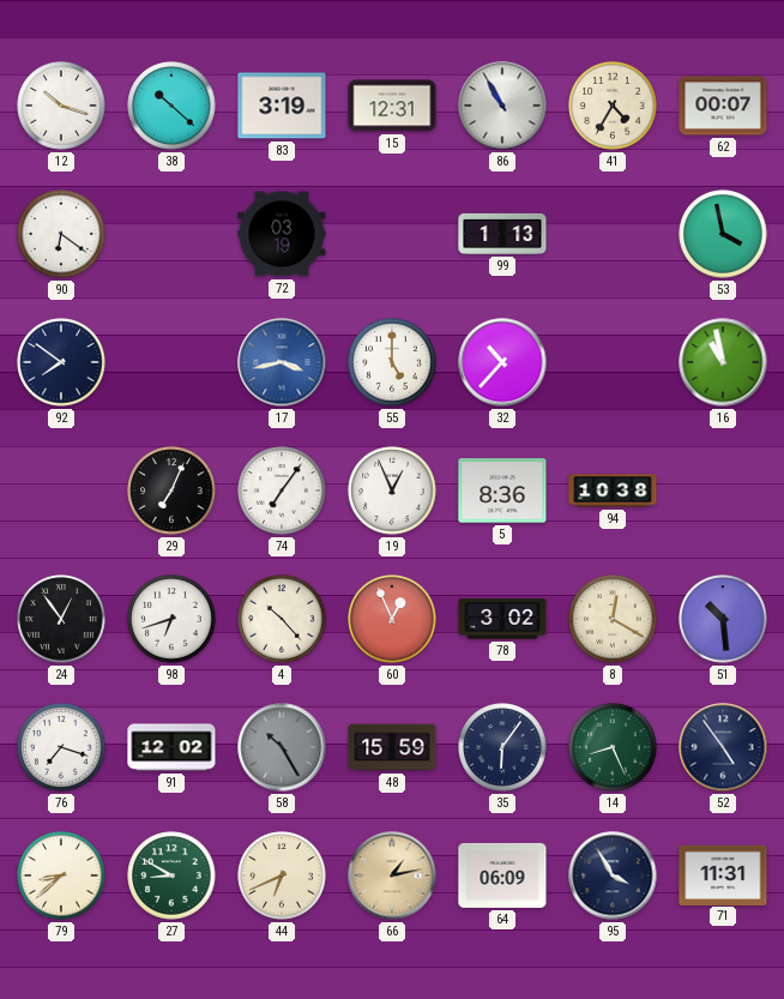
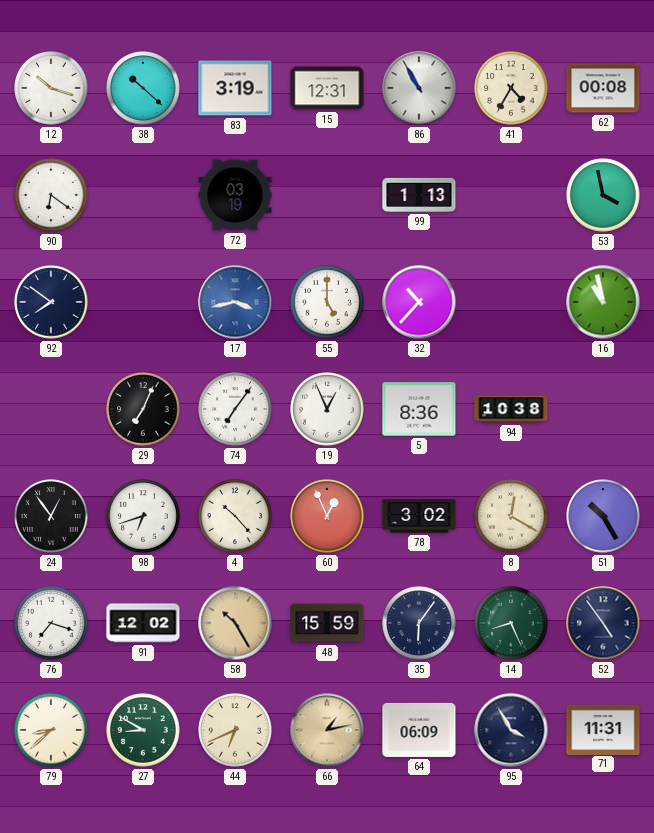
62: 00:07 -> 00:08
51: 10:29 -> 10:25
58 dial: grey -> champagne
